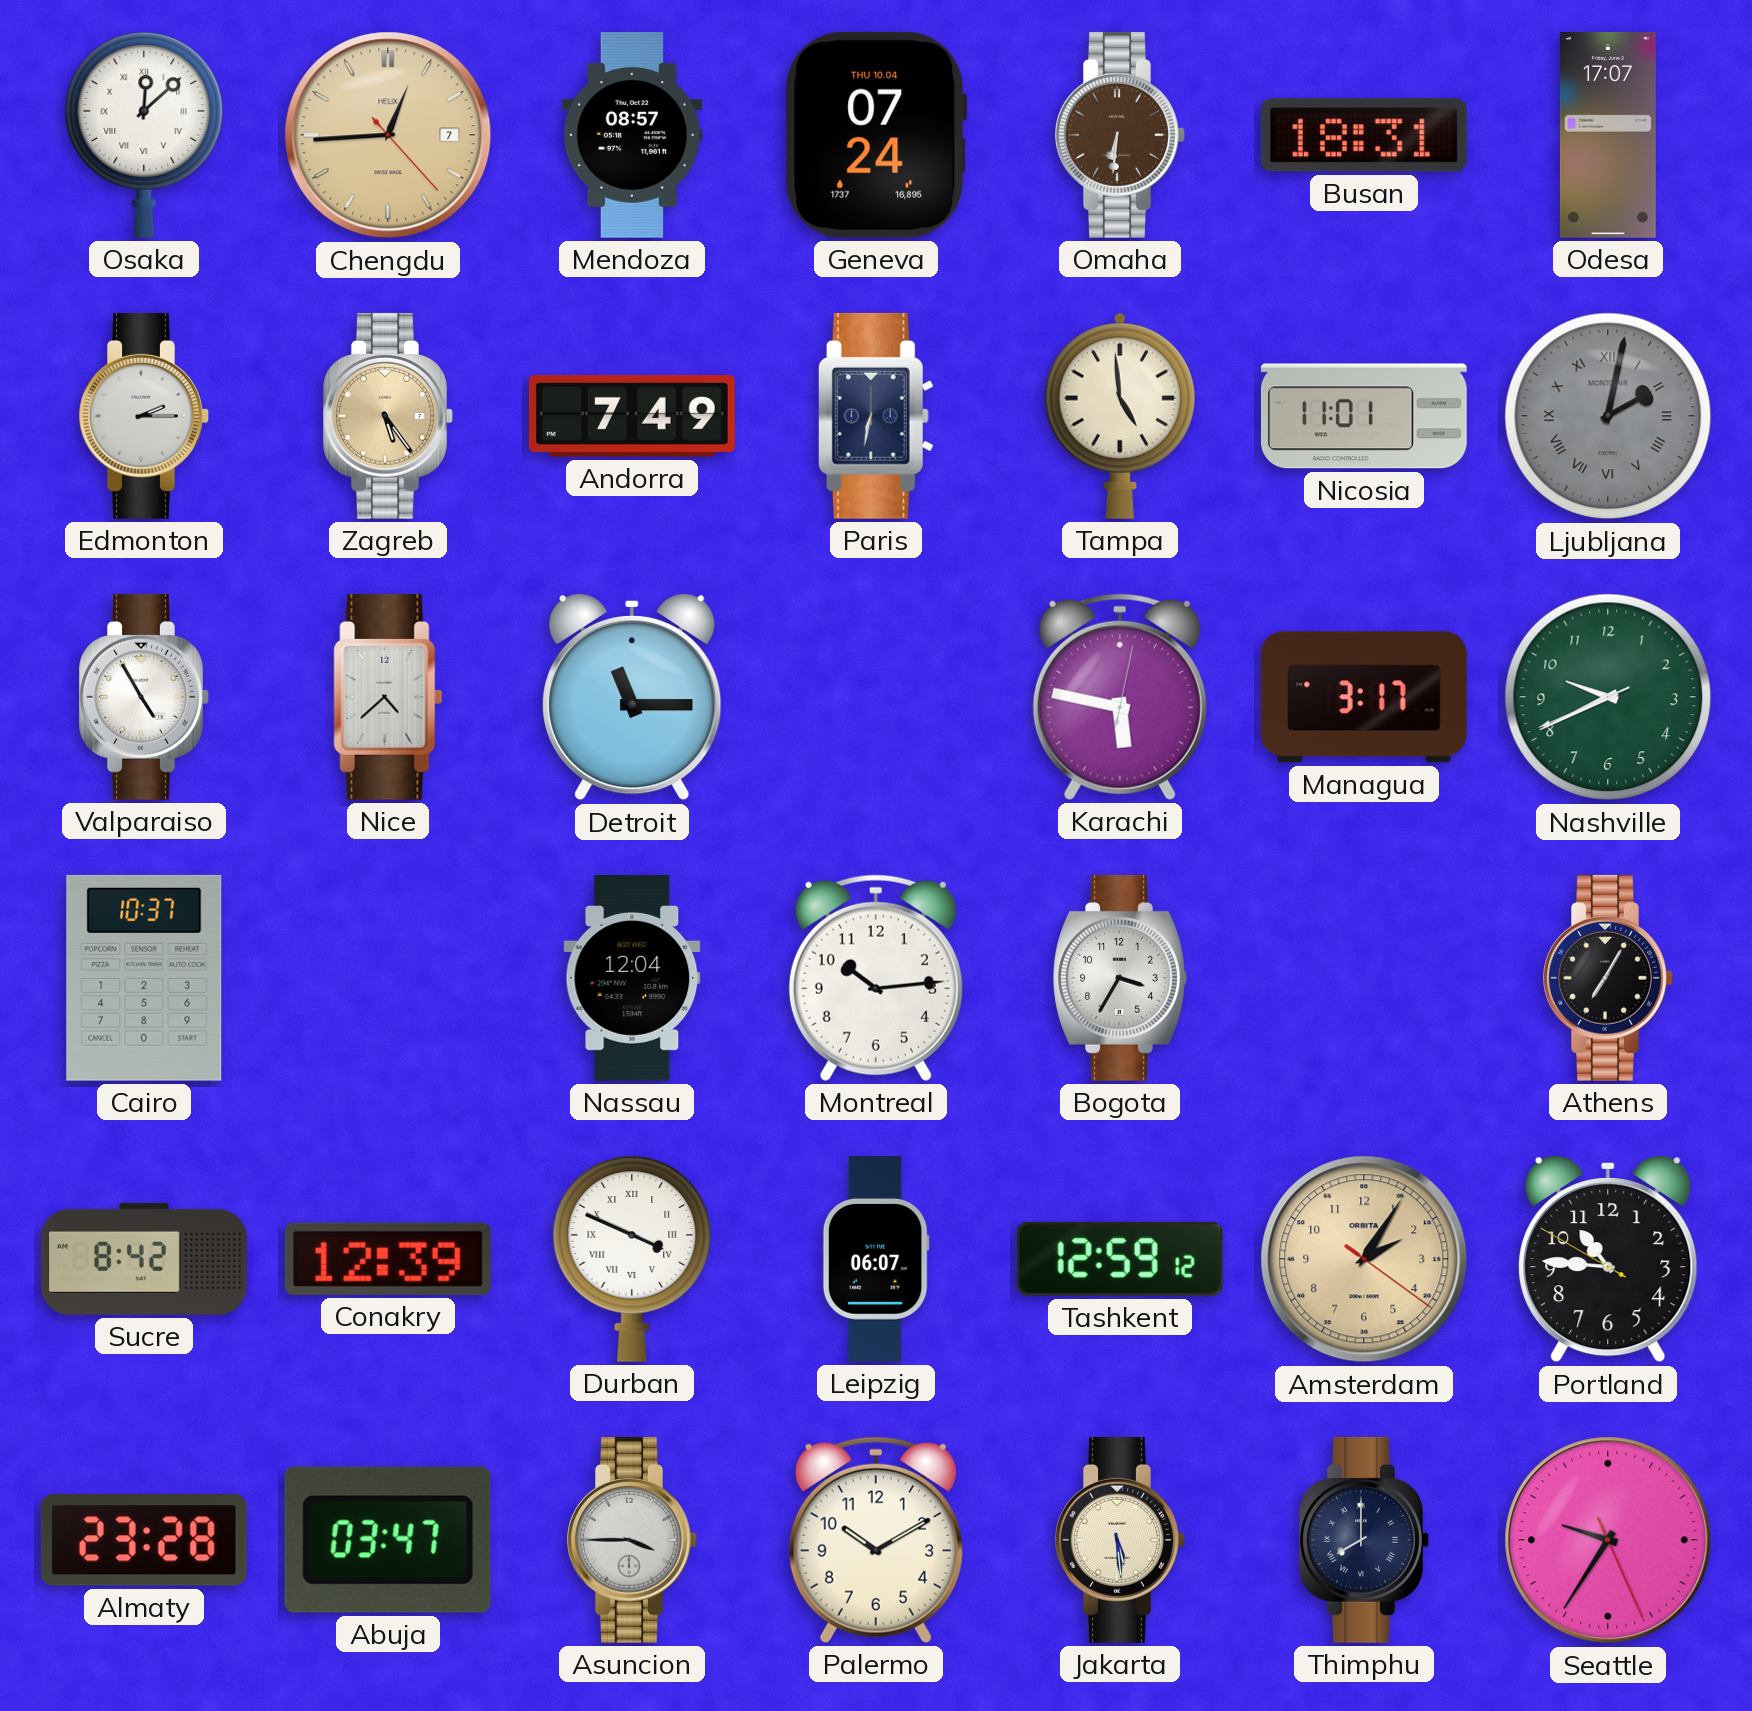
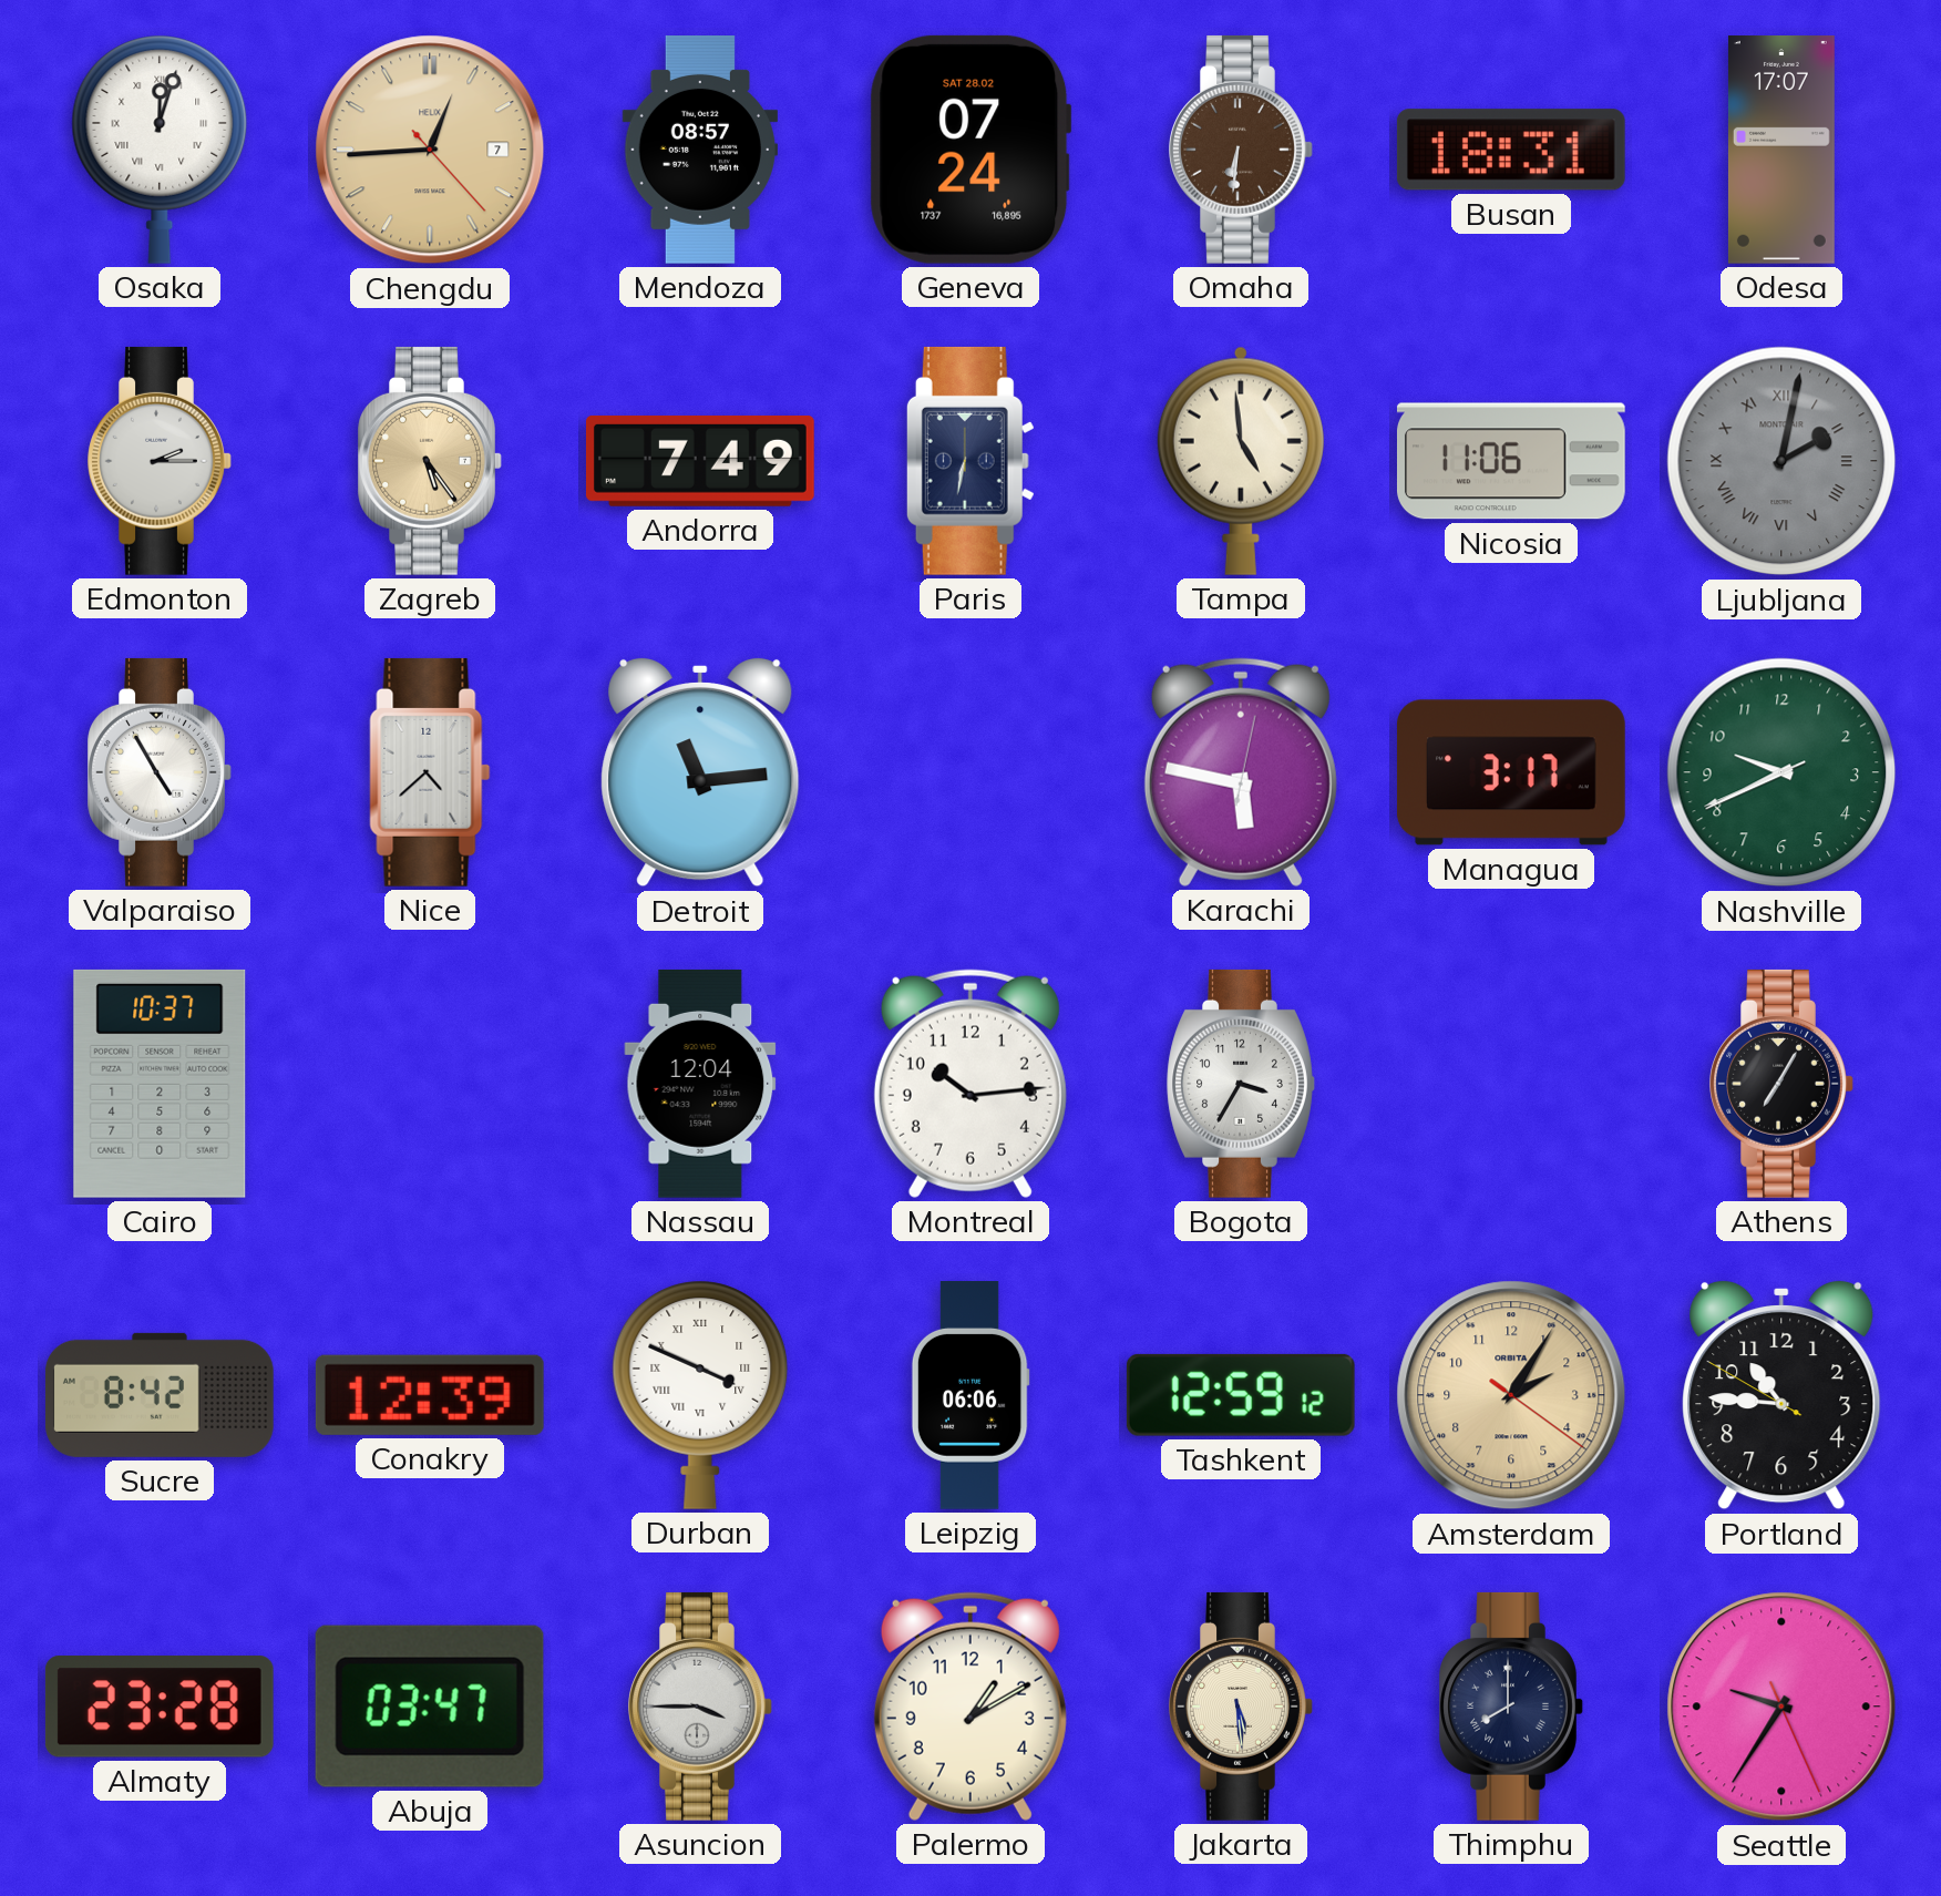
Osaka: 12:08 -> 12:03
Geneva date: THU 10.04 -> SAT 28.02
Nicosia: 11:01 -> 11:06
Detroit: 11:15 -> 11:14
Leipzig: 06:07 -> 06:06
Palermo: 10:10 -> 1:10
